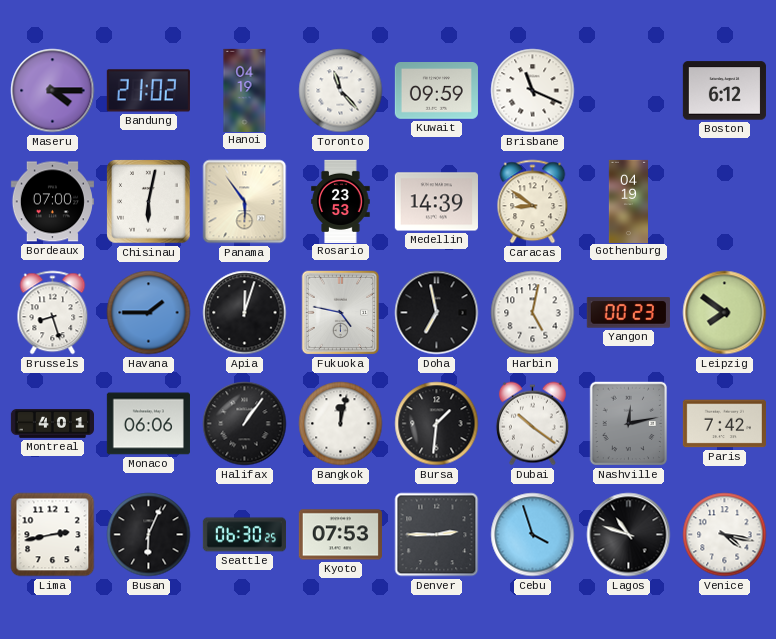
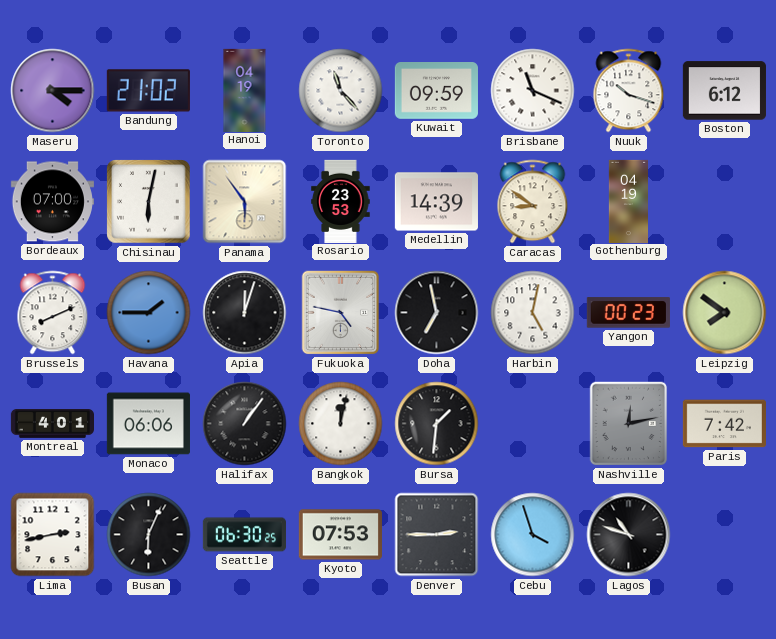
Nuuk: none -> 10:18
Brussels: 8:27 -> 8:11
Dubai: 10:21 -> none
Venice: 4:17 -> none
